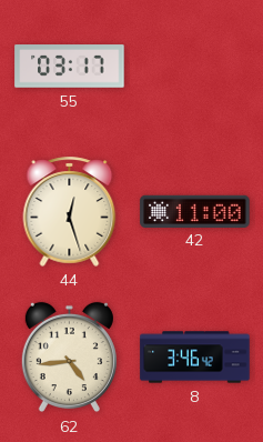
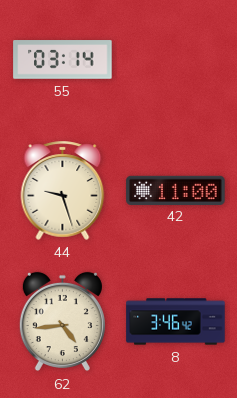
55: 03:17 -> 03:14
44: 12:27 -> 9:27
